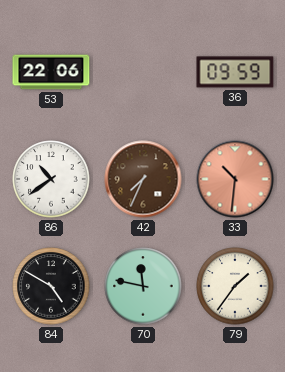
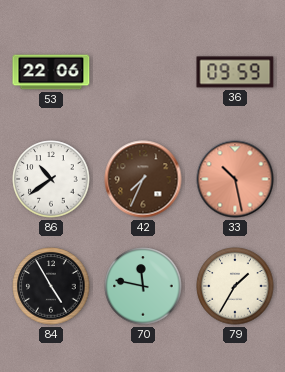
33: 10:31 -> 10:28
84: 4:50 -> 4:55
79: 1:36 -> 1:35
